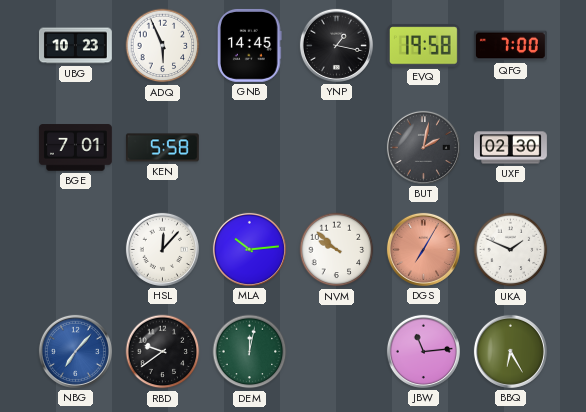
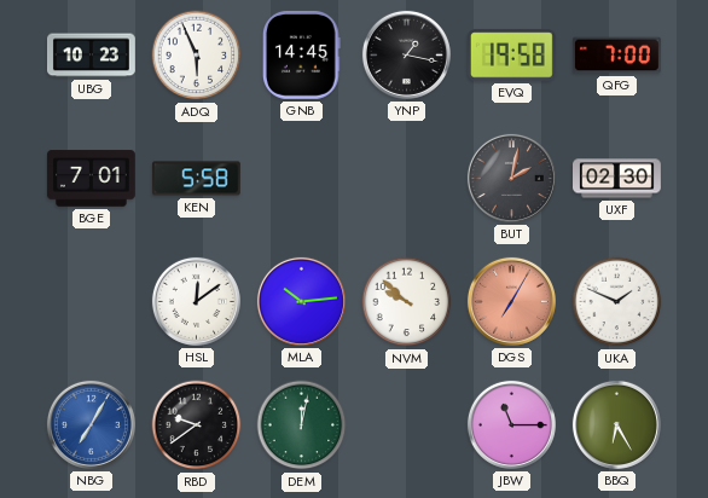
HSL: 12:07 -> 12:09
NBG: 7:07 -> 7:05
JBW: 11:14 -> 11:15
